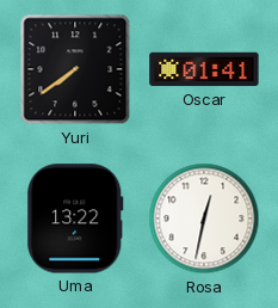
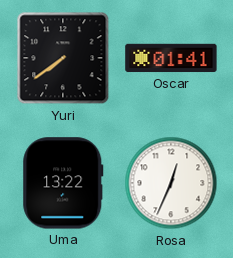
Rosa: 12:32 -> 12:34
